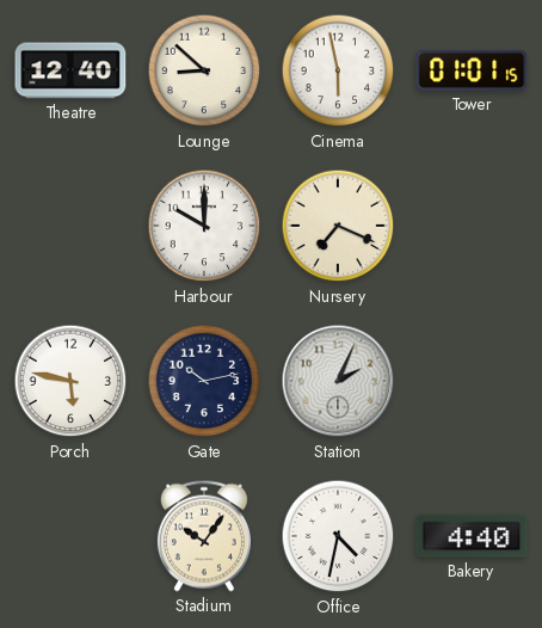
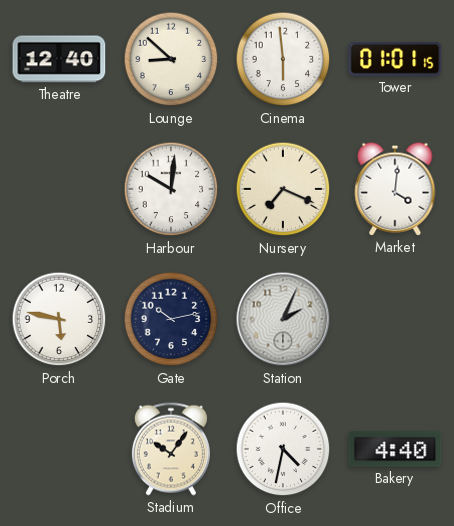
Cinema: 5:58 -> 5:59
Harbour: 10:00 -> 10:01
Market: none -> 4:01
